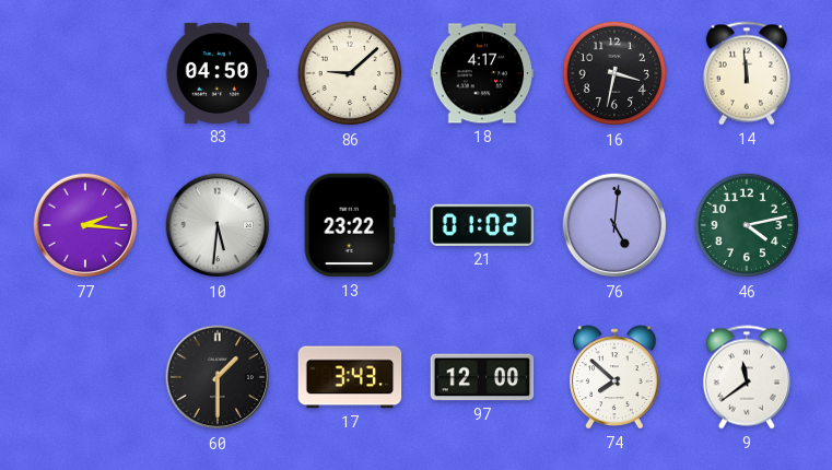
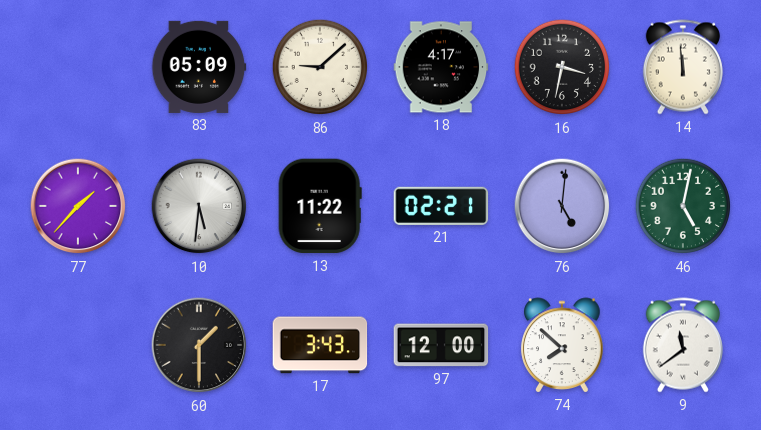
83: 04:50 -> 05:09
77: 2:16 -> 1:37
13: 23:22 -> 11:22
21: 01:02 -> 02:21
46: 4:13 -> 5:02
